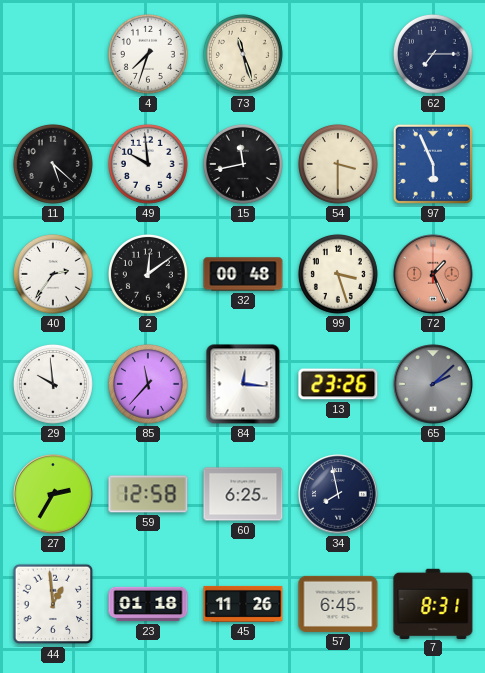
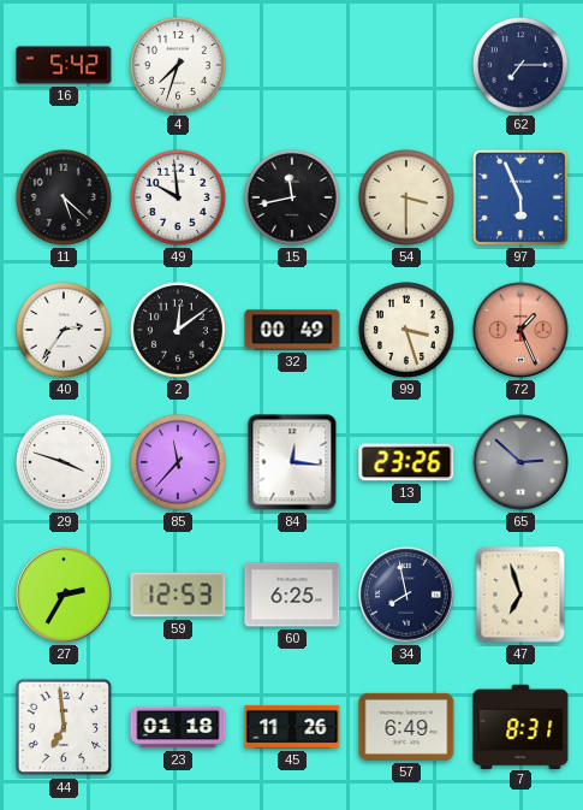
16: none -> 5:42
73: 11:27 -> none
32: 00:48 -> 00:49
29: 9:59 -> 3:48
65: 2:08 -> 2:52
59: 12:58 -> 12:53
47: none -> 6:57
44: 12:59 -> 6:59
57: 6:45 -> 6:49
